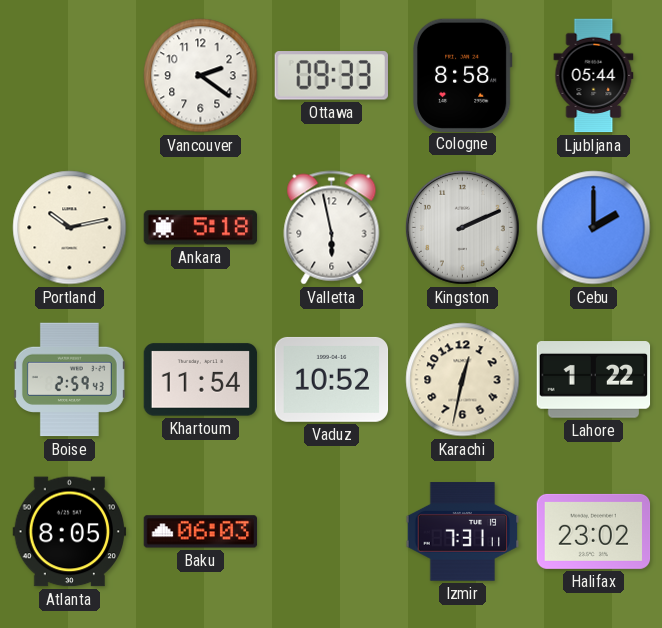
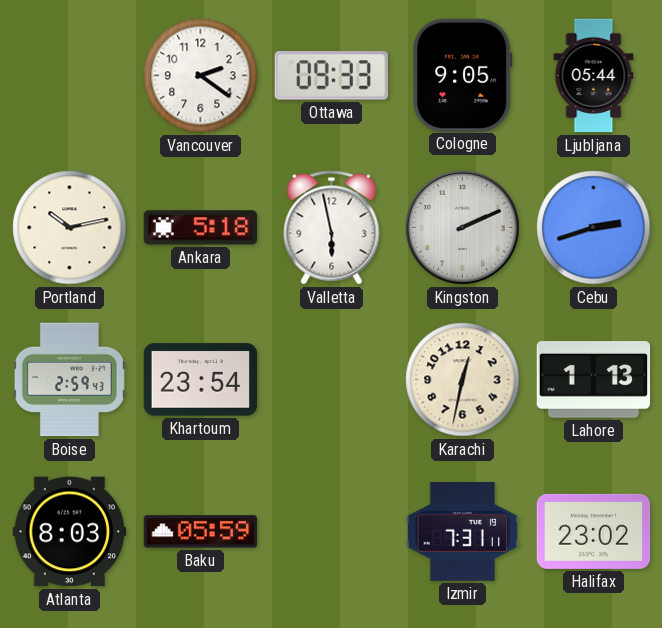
Cologne: 8:58 -> 9:05
Cebu: 2:00 -> 2:42
Khartoum: 11:54 -> 23:54
Vaduz: 10:52 -> none
Lahore: 1:22 -> 1:13
Atlanta: 8:05 -> 8:03
Baku: 06:03 -> 05:59
